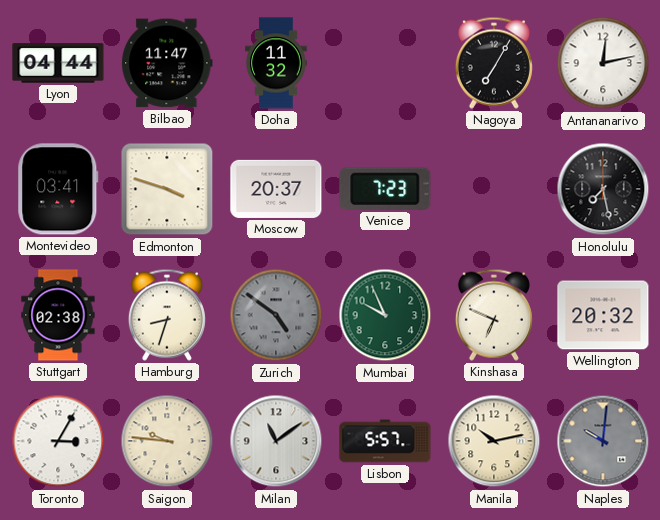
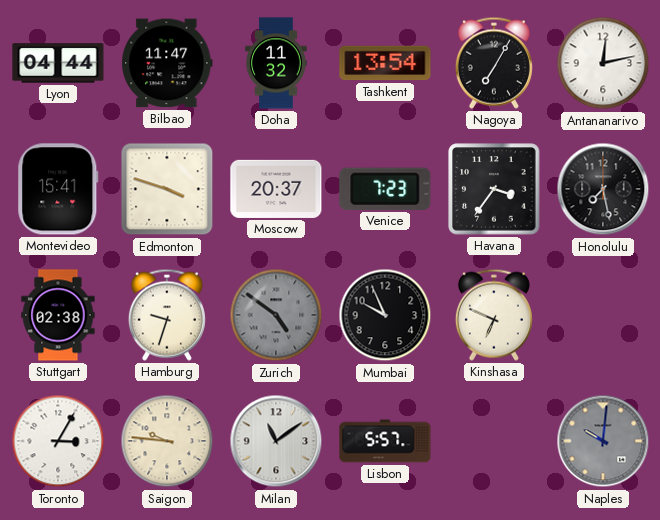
Tashkent: none -> 13:54
Montevideo: 03:41 -> 15:41
Havana: none -> 3:36
Hamburg: 8:33 -> 9:33
Mumbai dial: green -> black
Wellington: 20:32 -> none
Manila: 10:13 -> none
